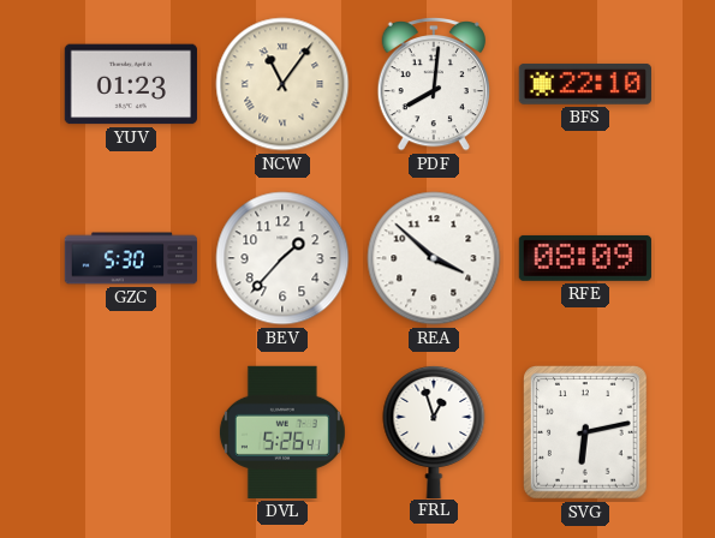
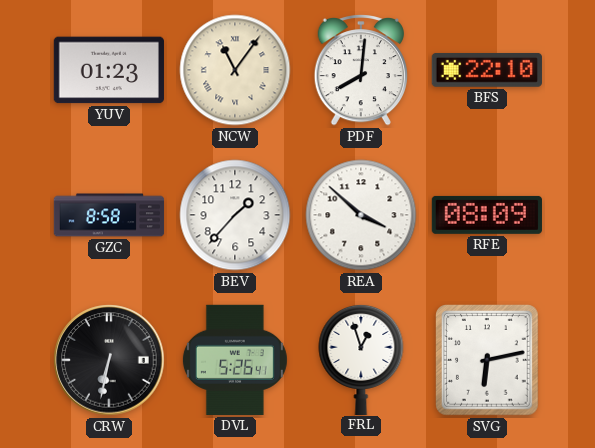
GZC: 5:30 -> 8:58
CRW: none -> 6:32
